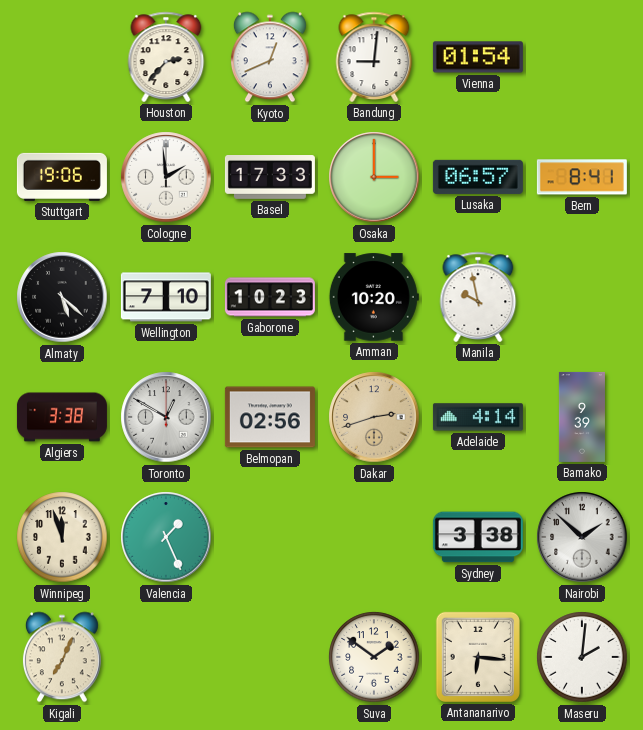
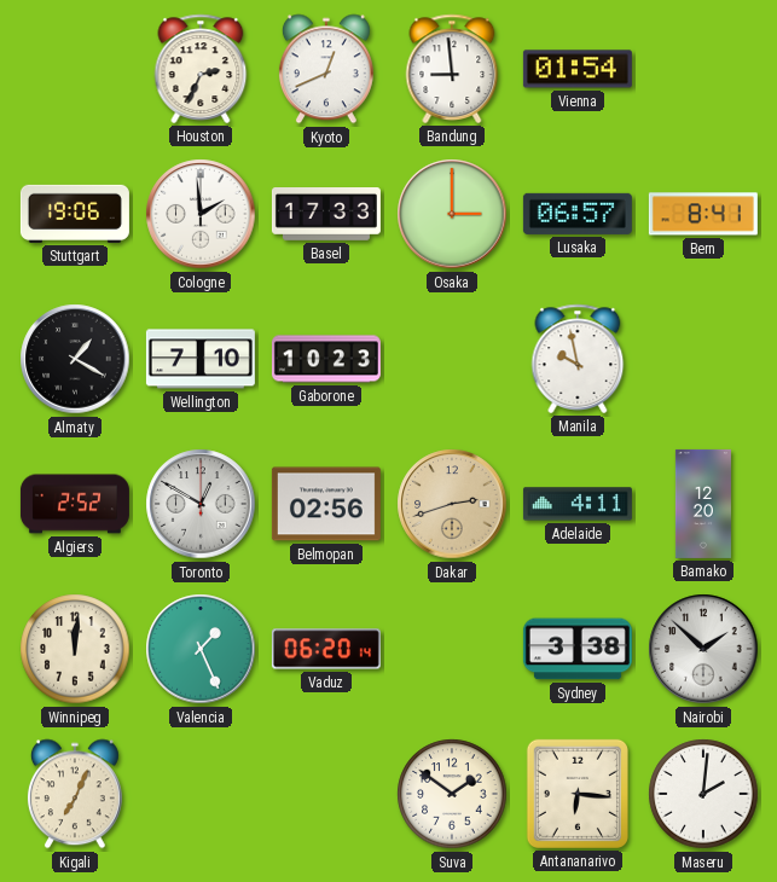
Houston: 2:37 -> 2:34
Bandung: 9:01 -> 8:59
Almaty: 5:22 -> 1:20
Amman: 10:20 -> none
Algiers: 3:38 -> 2:52
Adelaide: 4:14 -> 4:11
Bamako: 9:39 -> 12:20
Winnipeg: 11:57 -> 12:01
Vaduz: none -> 06:20
